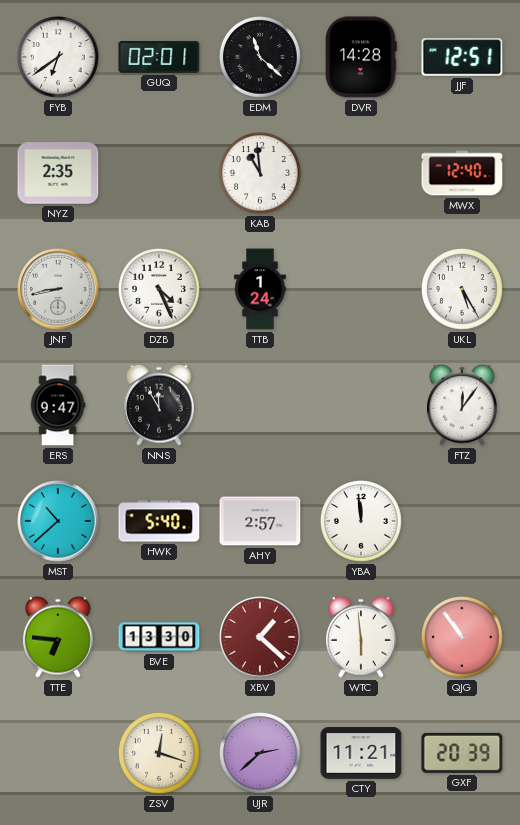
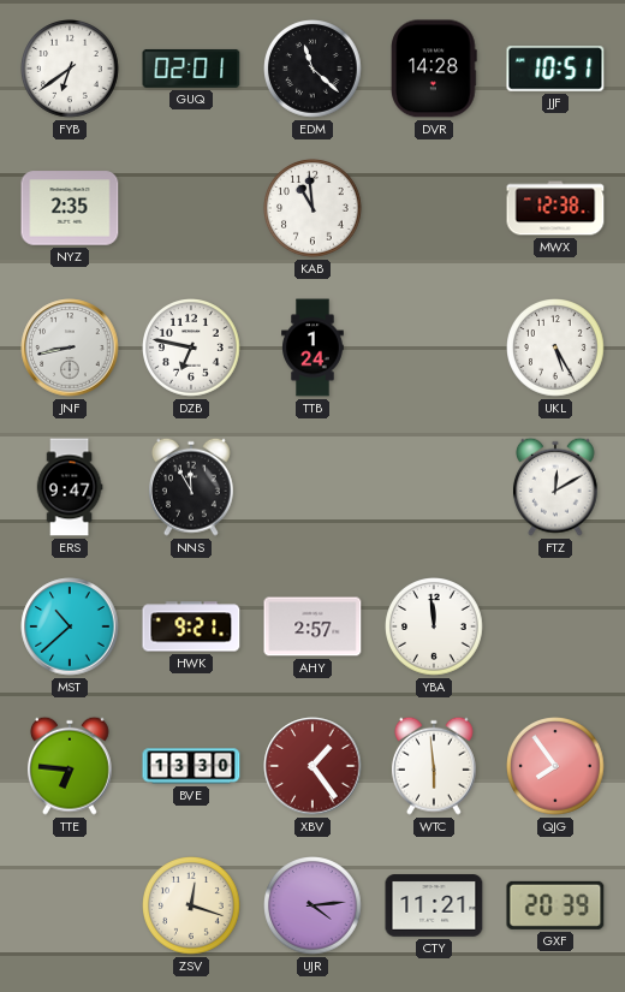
JJF: 12:51 -> 10:51
MWX: 12:40 -> 12:38
DZB: 4:26 -> 6:47
FTZ: 12:06 -> 12:10
HWK: 5:40 -> 9:21
XBV: 1:22 -> 1:24
QJG: 10:54 -> 7:54
UJR: 2:38 -> 4:14
